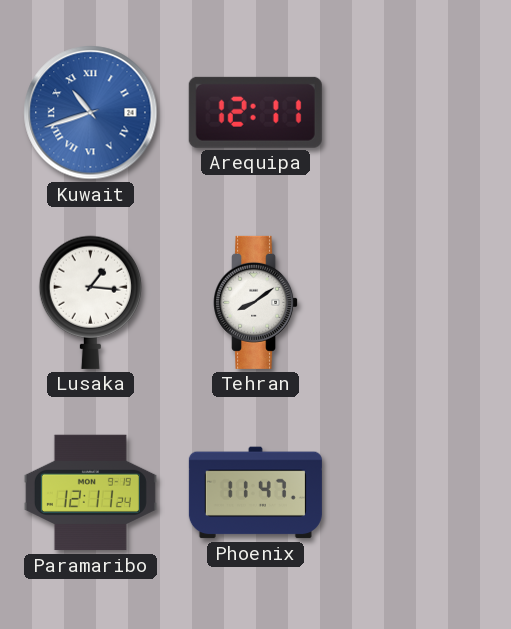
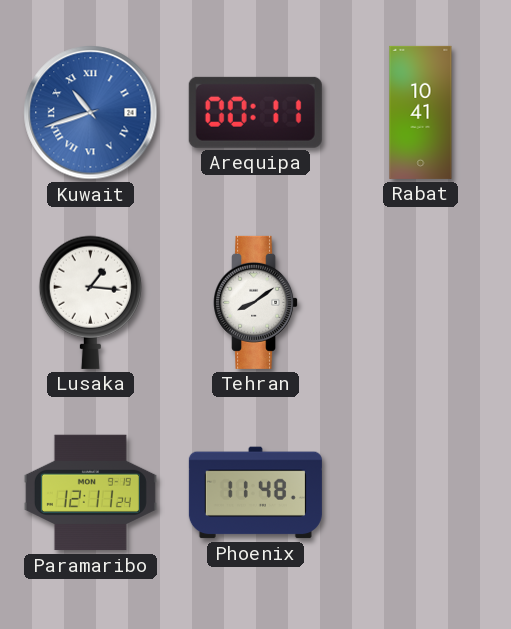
Arequipa: 12:11 -> 00:11
Rabat: none -> 10:41
Phoenix: 11:47 -> 11:48
